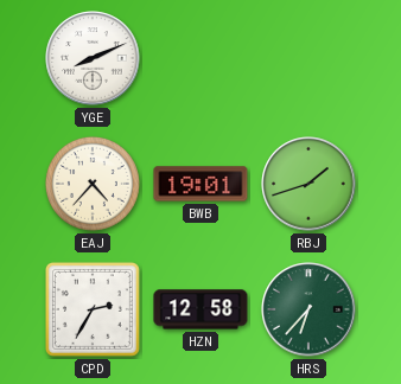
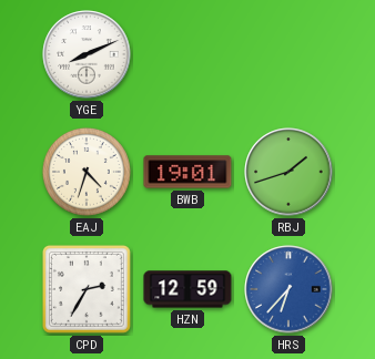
EAJ: 4:37 -> 4:33
HZN: 12:58 -> 12:59
HRS dial: green -> blue
